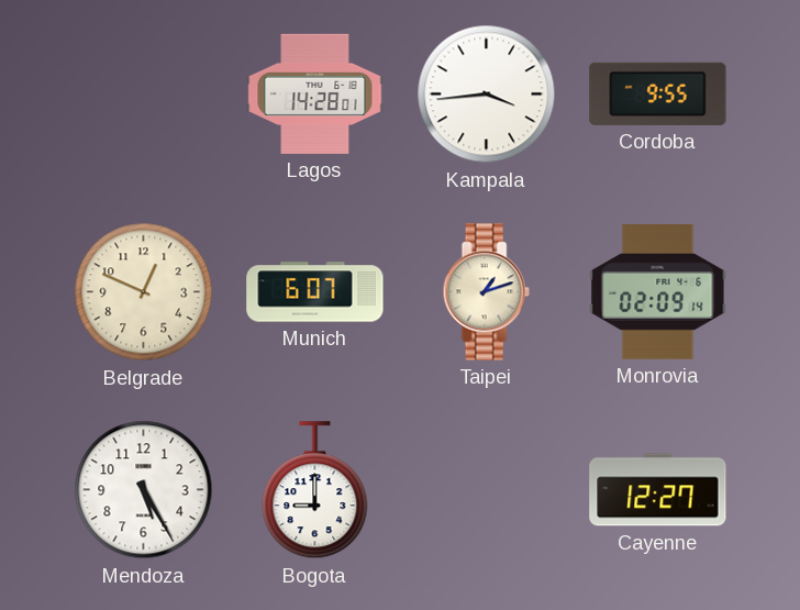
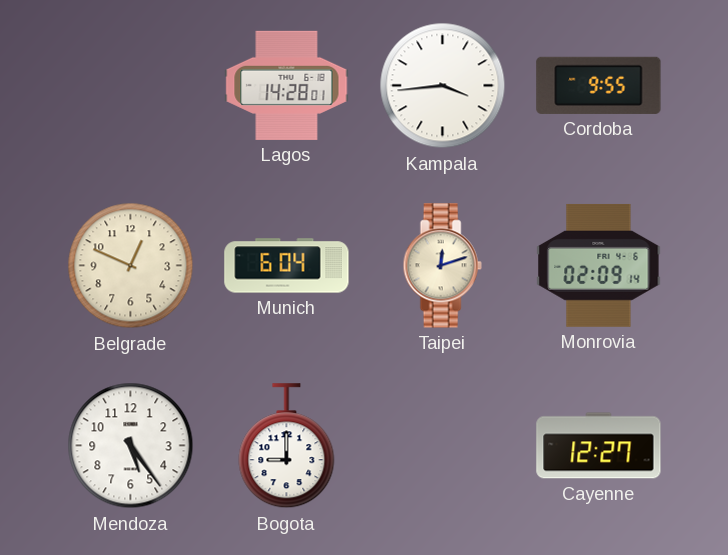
Munich: 6:07 -> 6:04
Taipei: 1:12 -> 12:12
Mendoza: 5:25 -> 5:24
